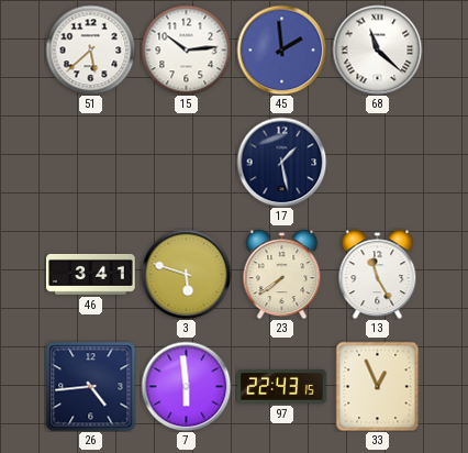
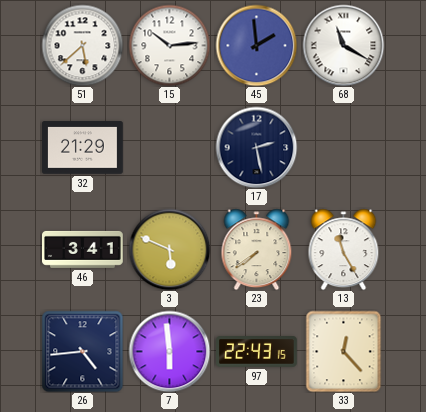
68: 11:22 -> 11:20
32: none -> 21:29
17: 1:28 -> 2:28
3: 5:48 -> 5:49
33: 12:56 -> 12:23
